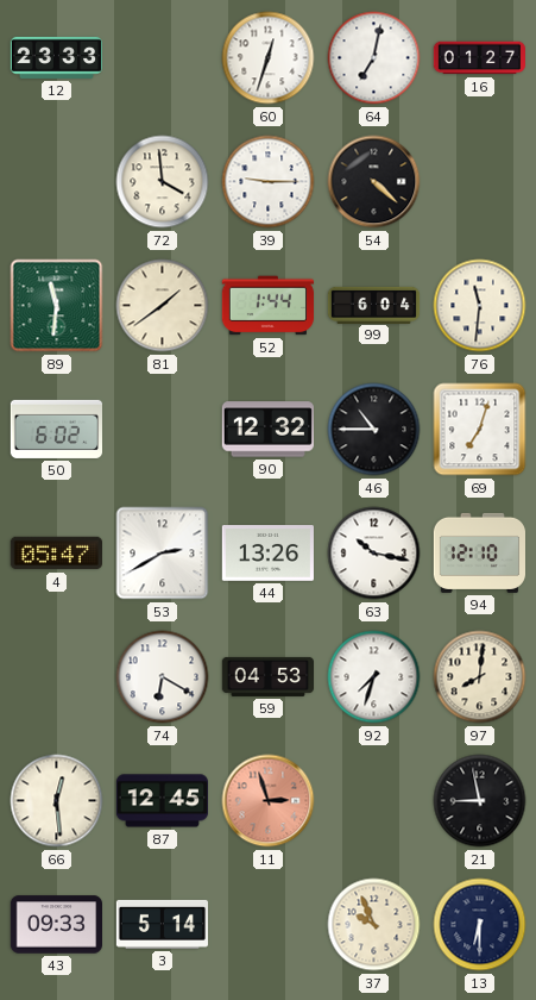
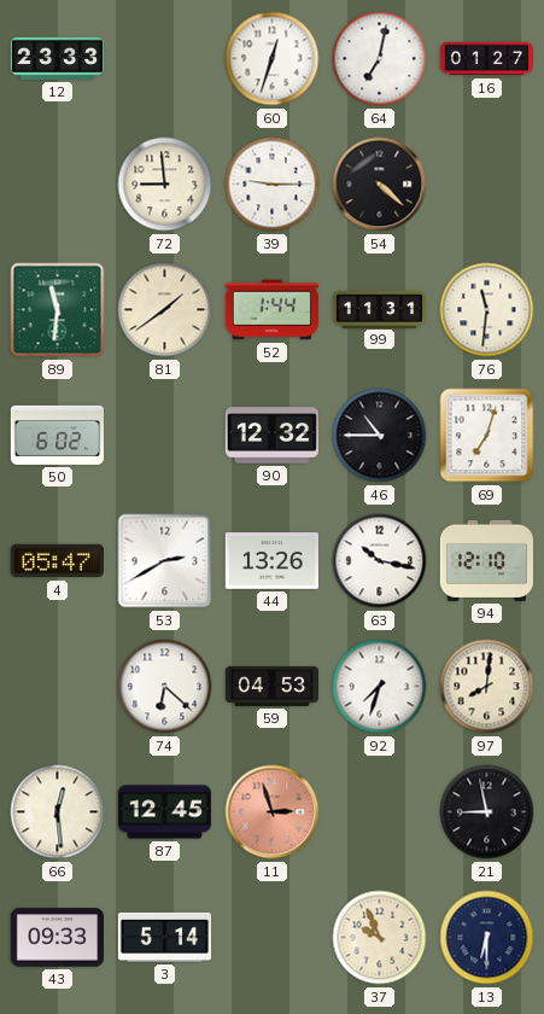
72: 3:59 -> 8:59
99: 6:04 -> 11:31
74: 6:20 -> 6:22
